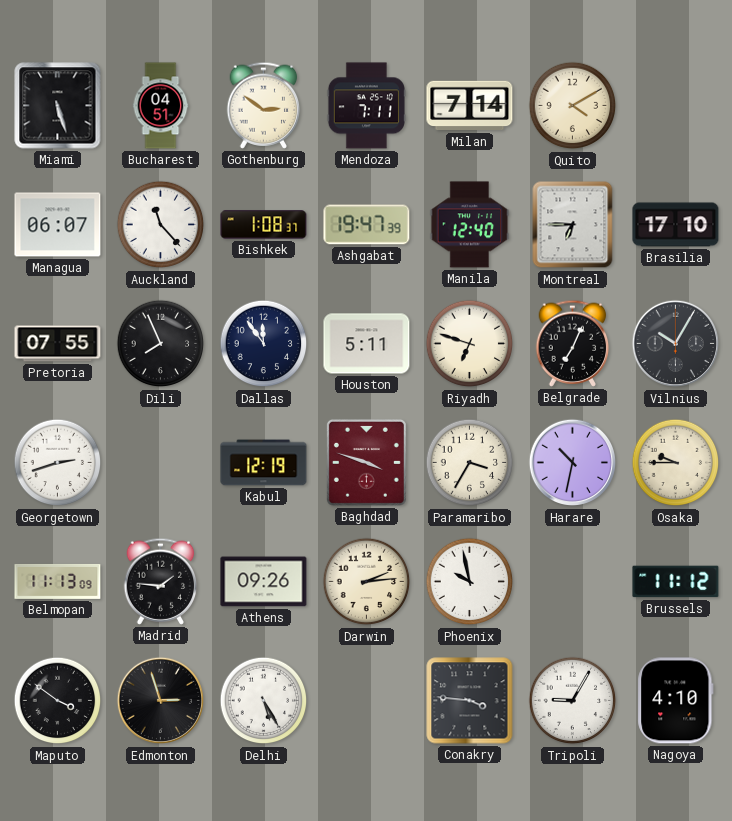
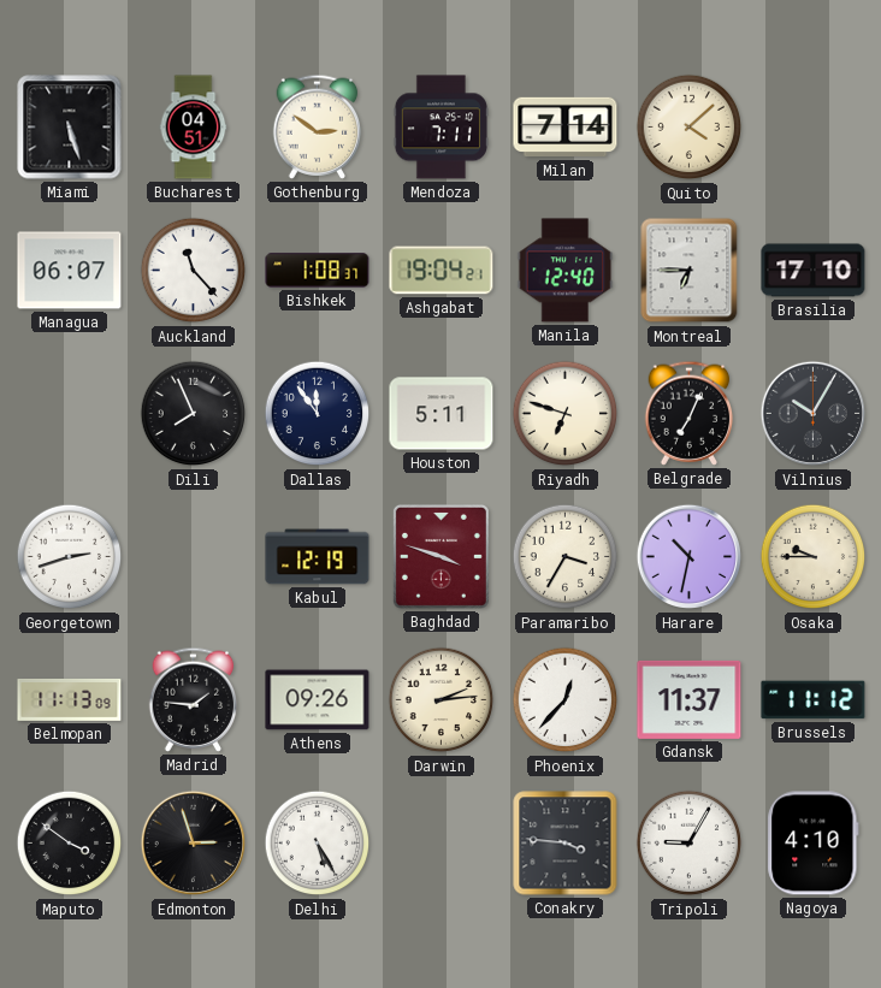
Quito: 4:10 -> 4:08
Ashgabat: 19:47 -> 19:04
Pretoria: 07:55 -> none
Phoenix: 9:58 -> 12:37
Gdansk: none -> 11:37
